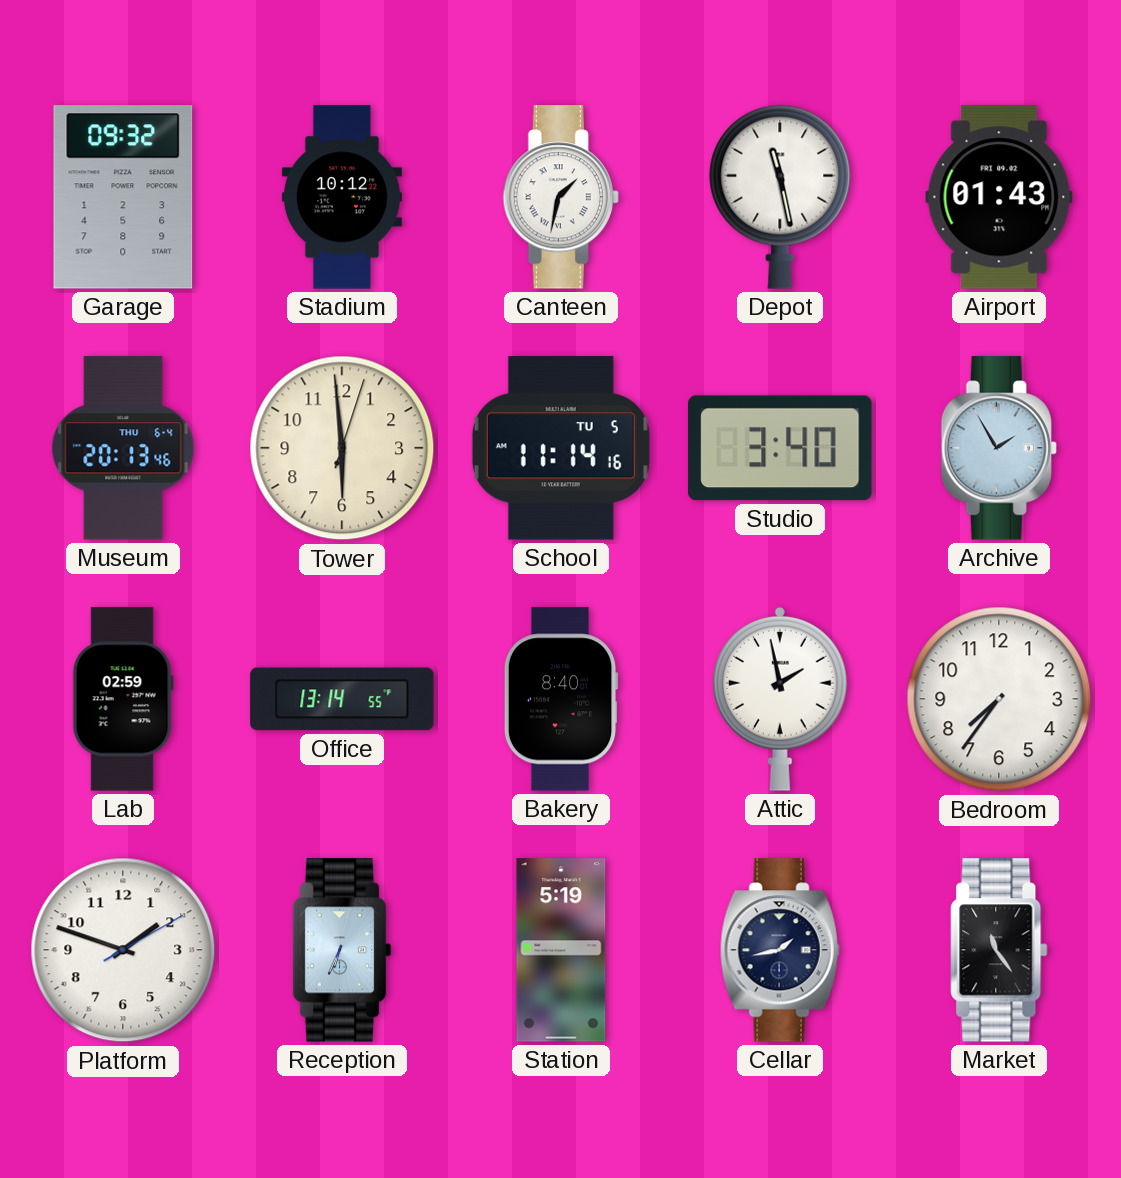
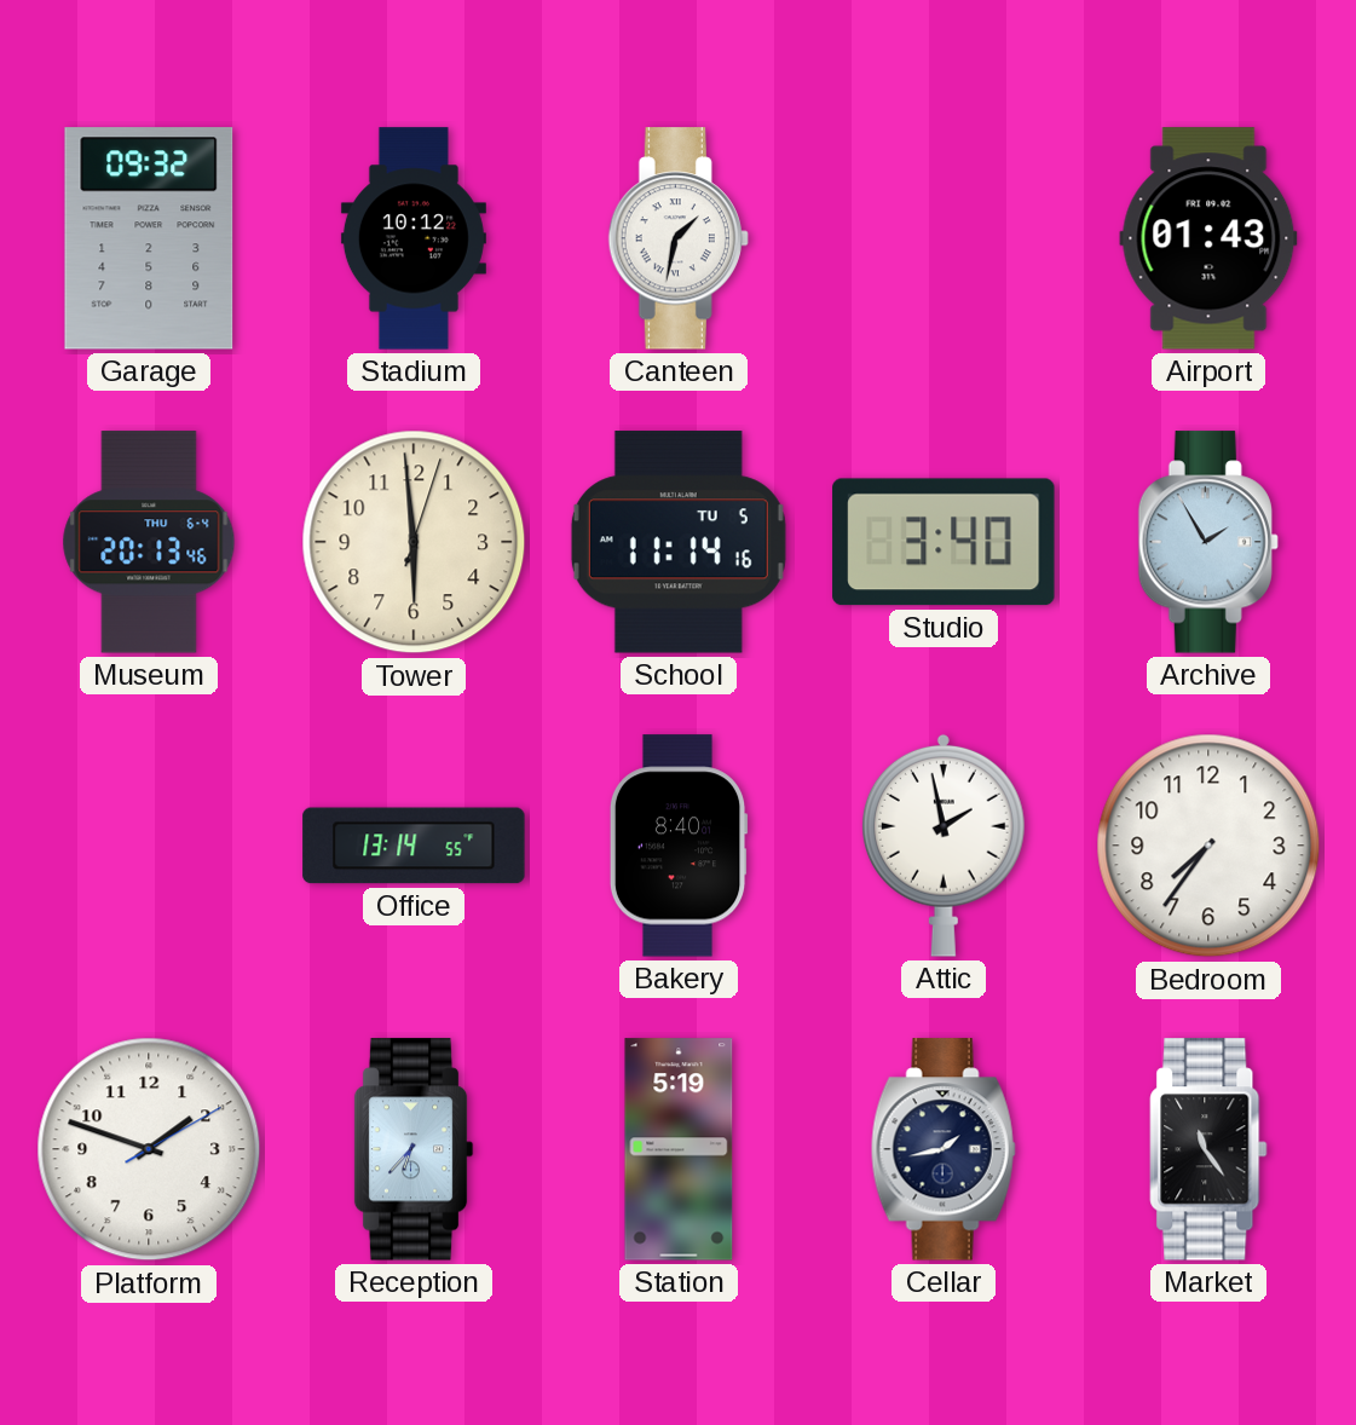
Depot: 11:28 -> none
Lab: 02:59 -> none
Reception: 6:34 -> 6:37
